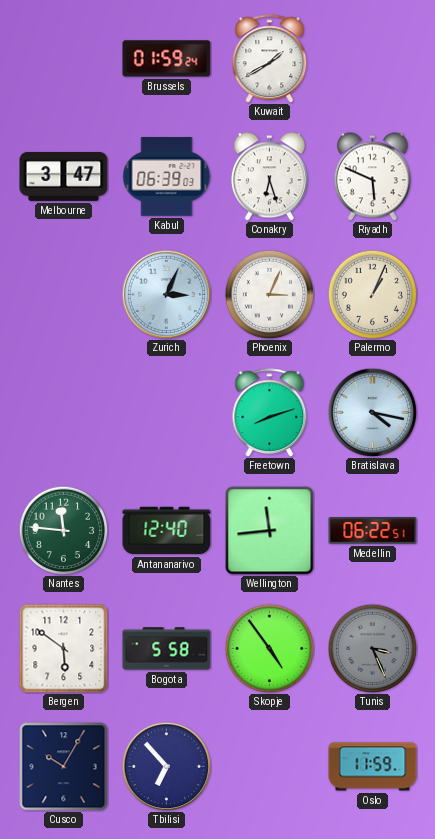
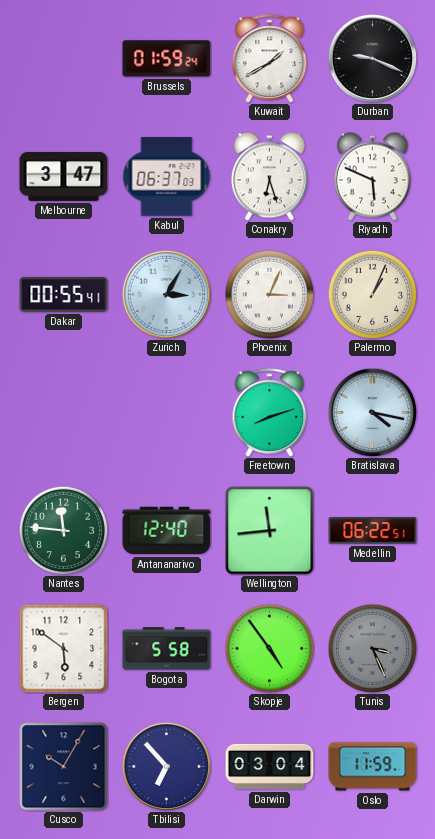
Durban: none -> 9:19
Kabul: 06:39 -> 06:37
Dakar: none -> 00:55
Zurich: 3:04 -> 3:05
Darwin: none -> 03:04
